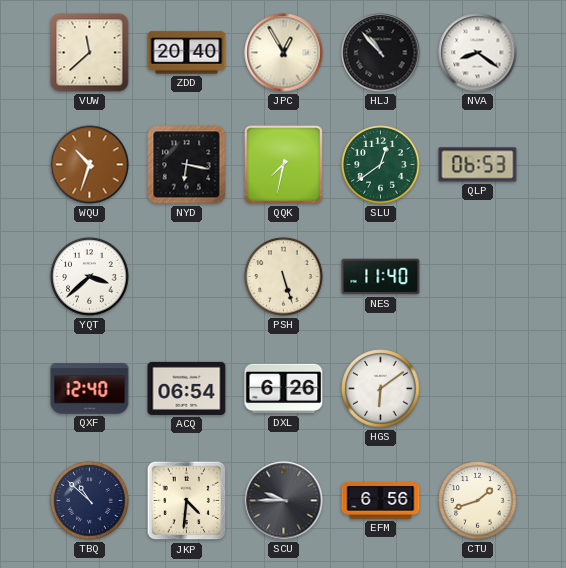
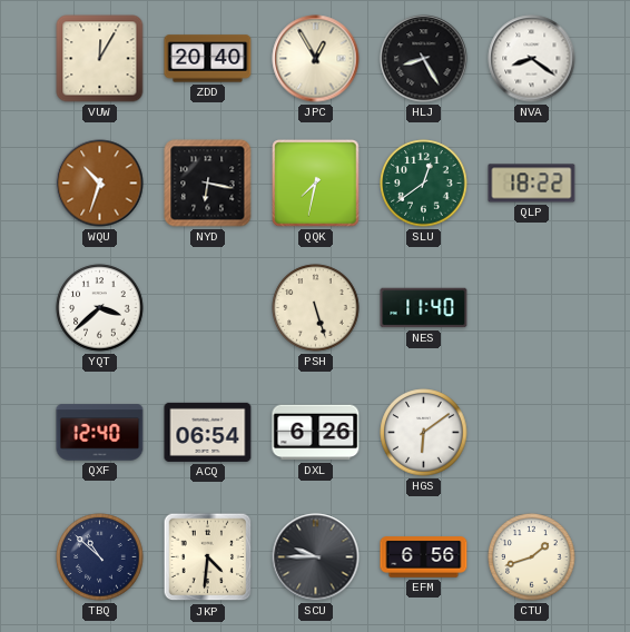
VUW: 11:38 -> 12:05
HLJ: 10:53 -> 8:25
QLP: 06:53 -> 18:22
